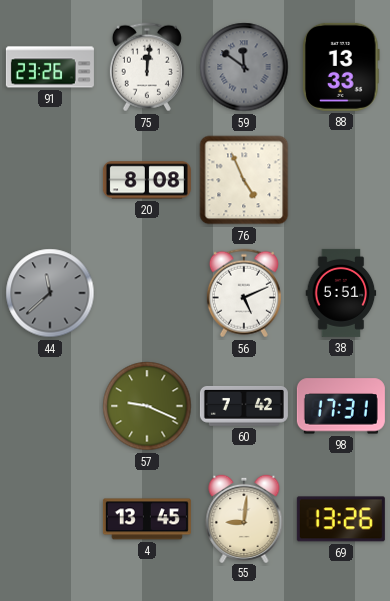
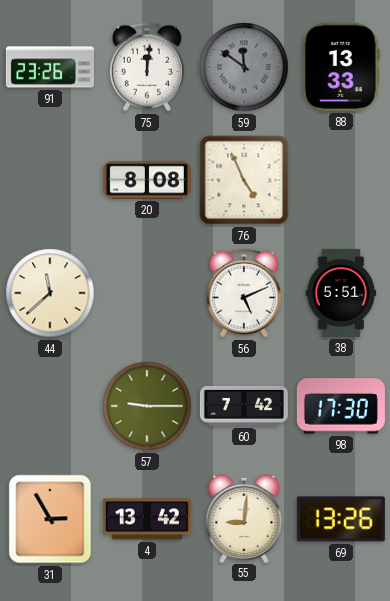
44 dial: grey -> cream
57: 9:19 -> 9:15
98: 17:31 -> 17:30
31: none -> 2:55
4: 13:45 -> 13:42
